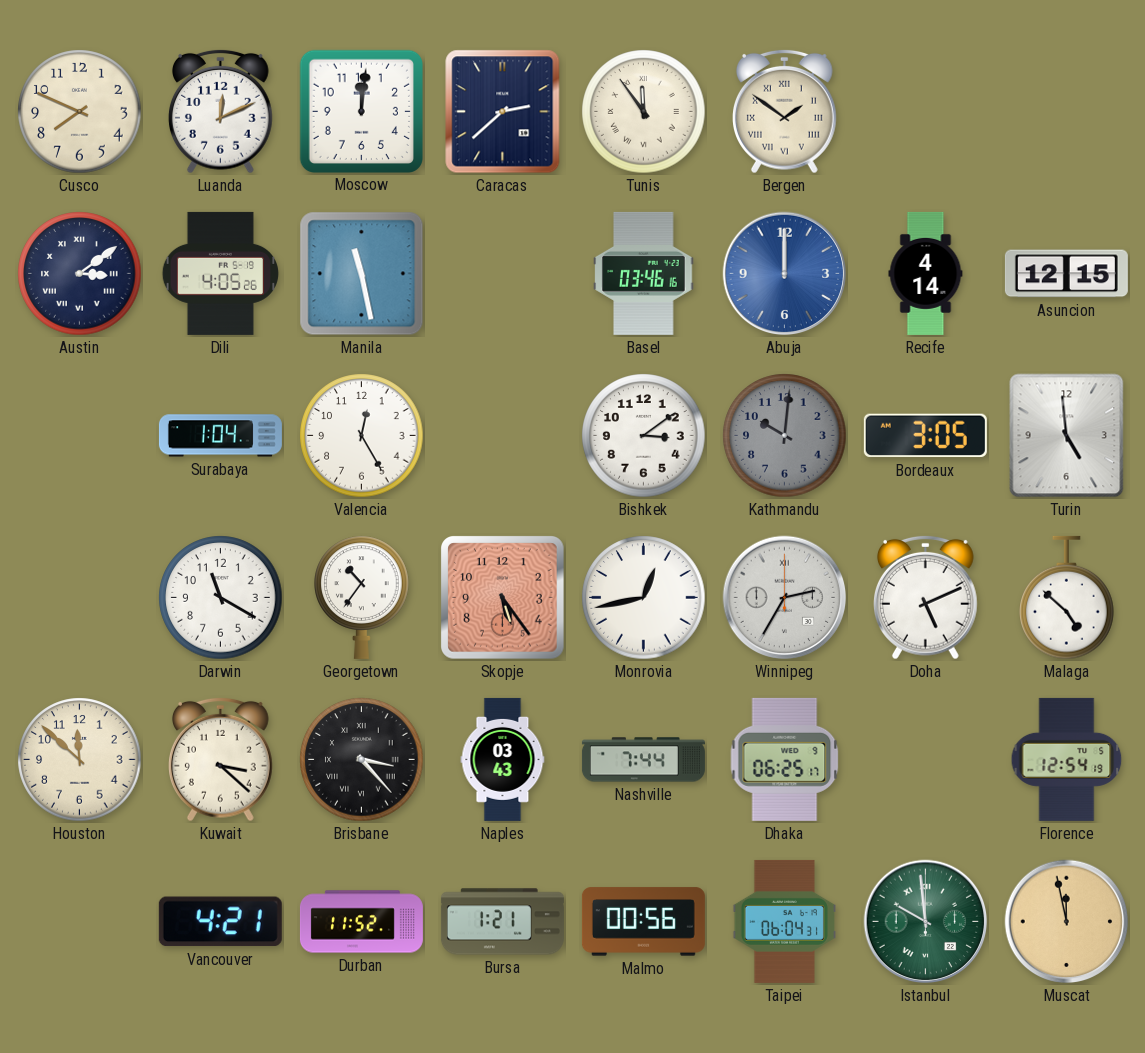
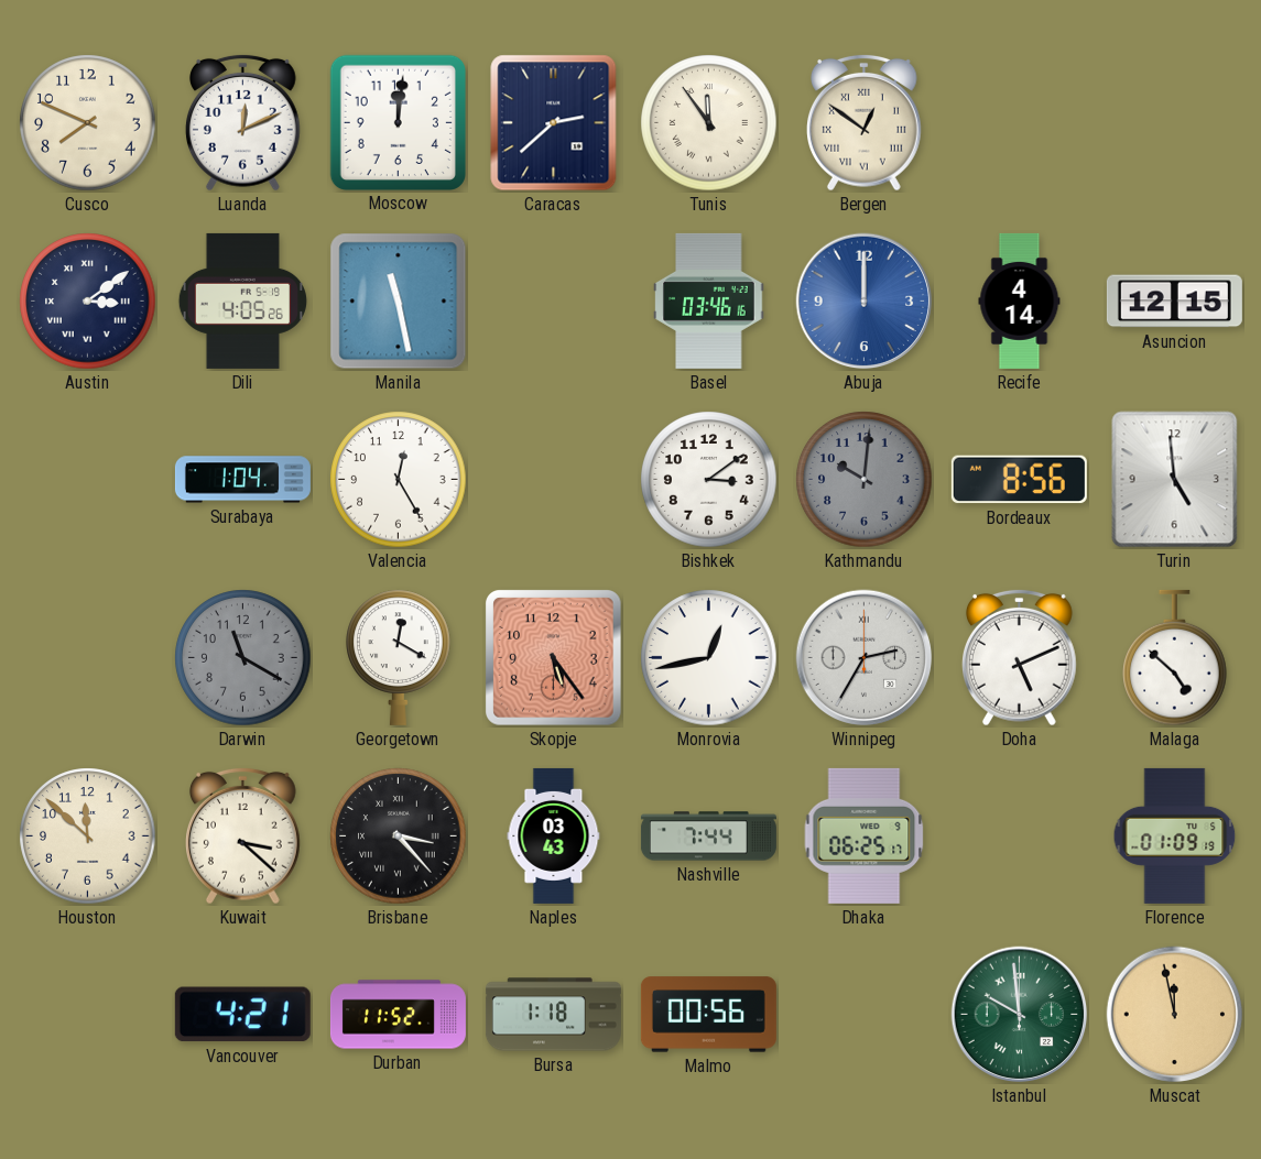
Bergen: 1:51 -> 12:51
Bordeaux: 3:05 -> 8:56
Darwin dial: white -> grey
Georgetown: 10:36 -> 12:20
Florence: 12:54 -> 01:09
Bursa: 1:21 -> 1:18
Taipei: 06:04 -> none
